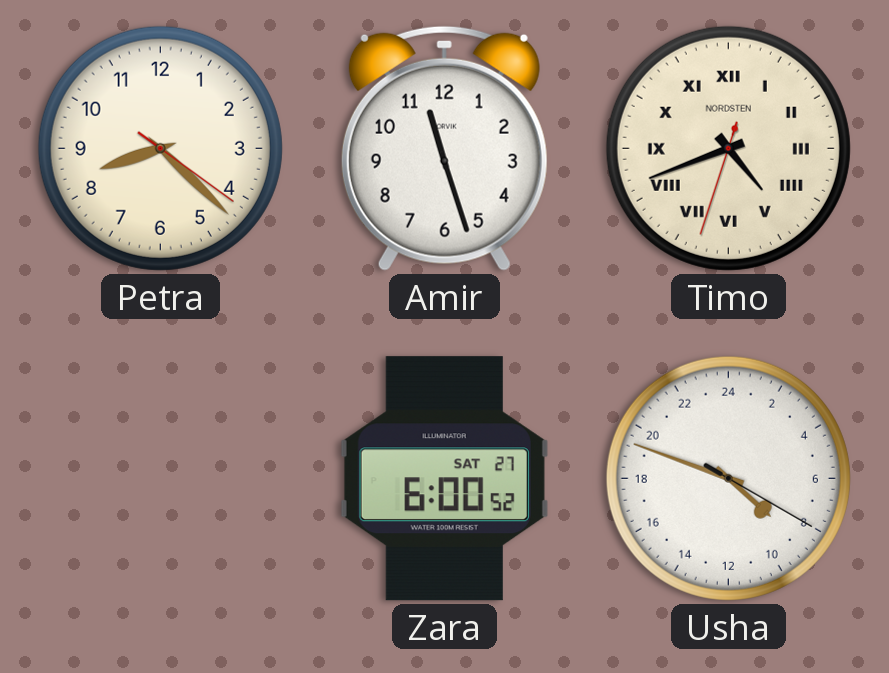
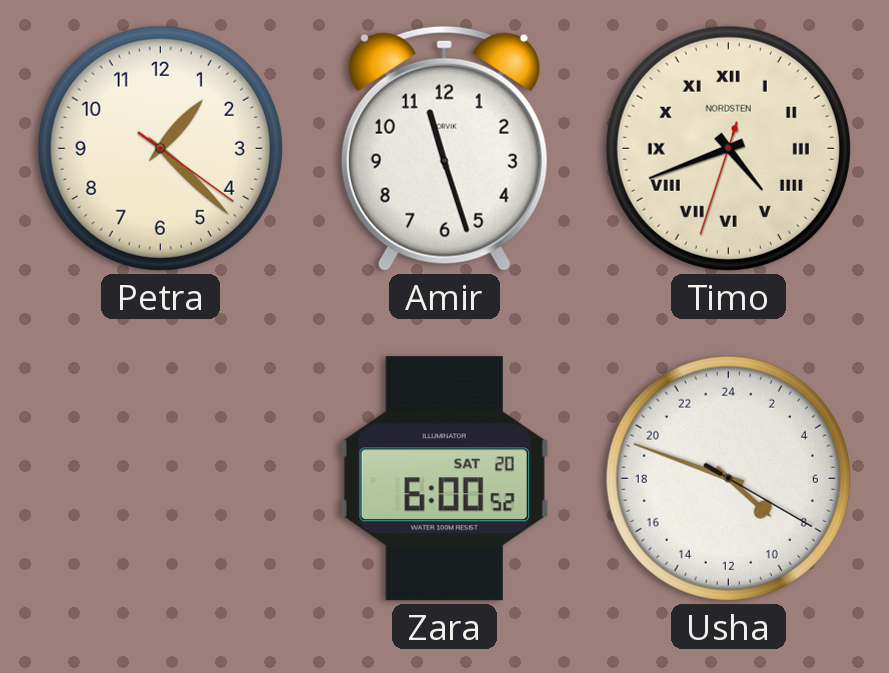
Petra: 8:22 -> 1:22
Zara date: SAT 27 -> SAT 20
